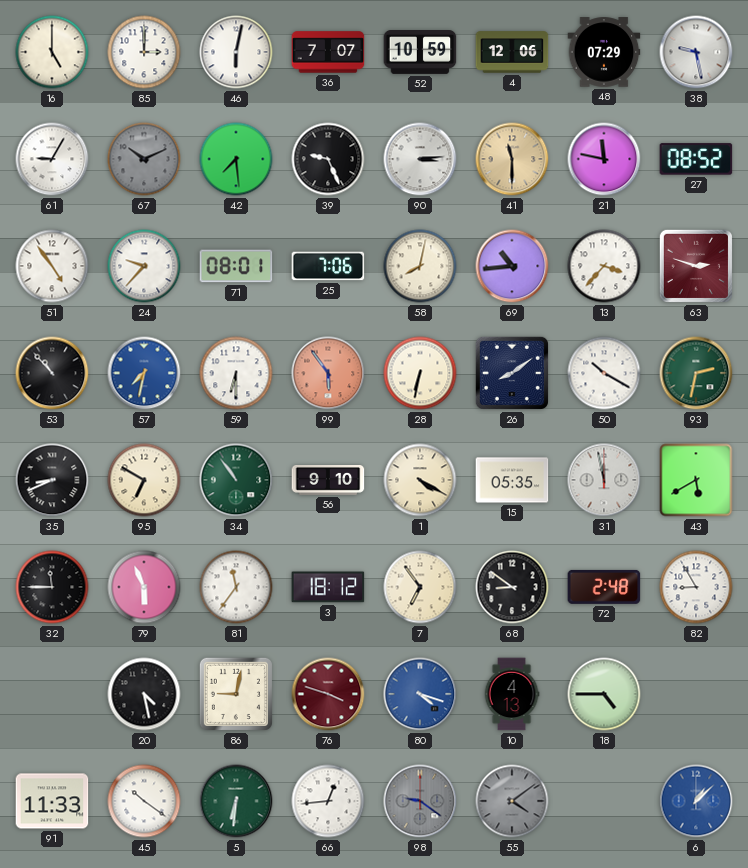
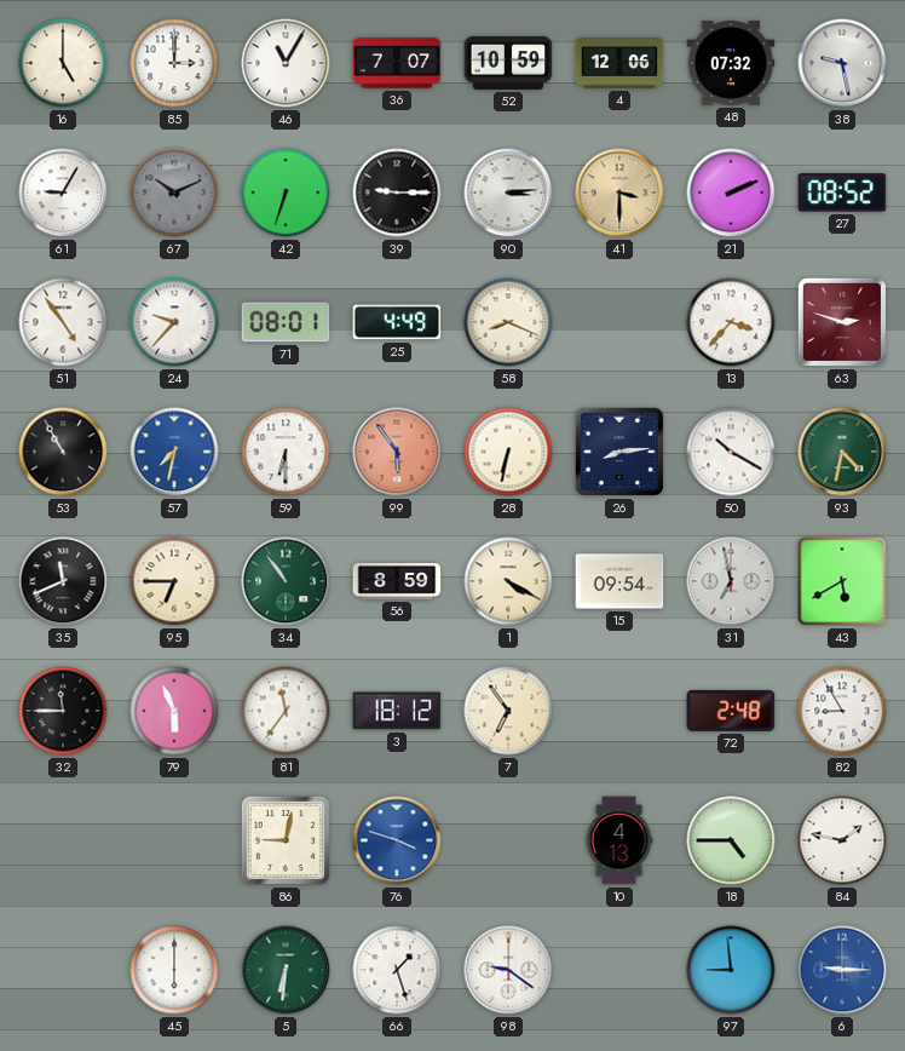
46: 6:02 -> 11:05
48: 07:29 -> 07:32
42: 7:29 -> 6:33
39: 9:26 -> 9:15
41: 11:30 -> 3:30
21: 11:47 -> 2:11
25: 7:06 -> 4:49
58: 8:02 -> 8:19
69: 10:44 -> none
53: 10:53 -> 10:55
26: 8:09 -> 8:14
93: 2:32 -> 4:32
35: 8:41 -> 11:41
95: 6:50 -> 6:45
56: 9:10 -> 8:59
15: 05:35 -> 09:54
31: 11:58 -> 6:58
68: 8:51 -> none
20: 4:28 -> none
76 dial: burgundy -> blue
80: 4:18 -> none
84: none -> 1:47
91: 11:33 -> none
45: 10:21 -> 6:00
66: 12:44 -> 1:27
98 dial: grey -> white
55: 4:09 -> none
97: none -> 8:59
6: 1:08 -> 9:15
